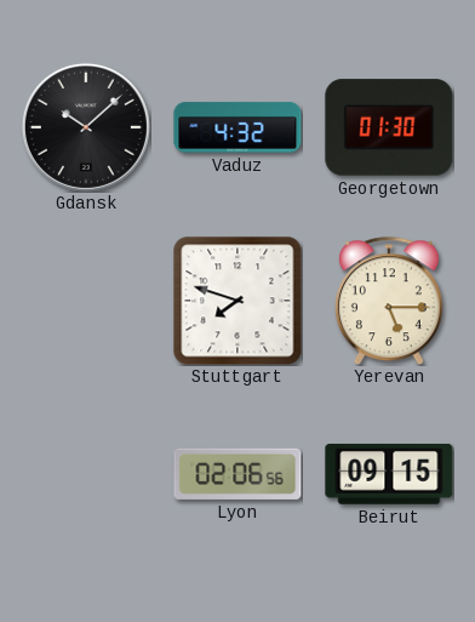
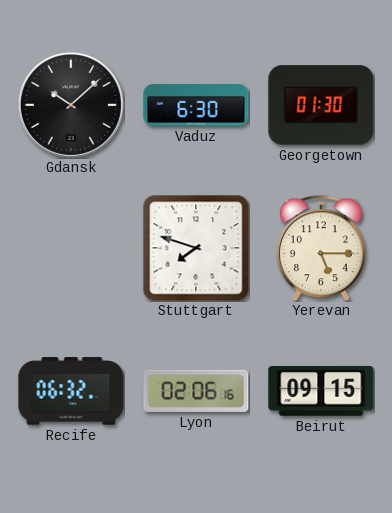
Vaduz: 4:32 -> 6:30
Recife: none -> 06:32
Lyon: 02:06:56 -> 02:06:16
